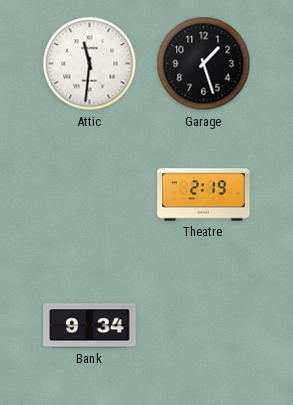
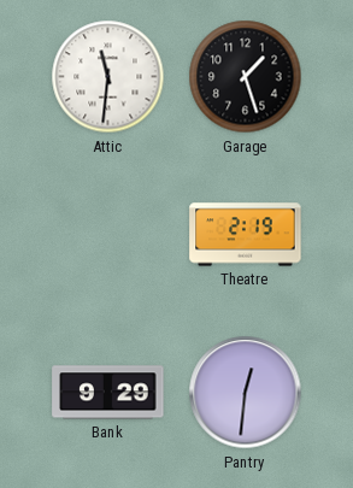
Bank: 9:34 -> 9:29
Pantry: none -> 12:31
